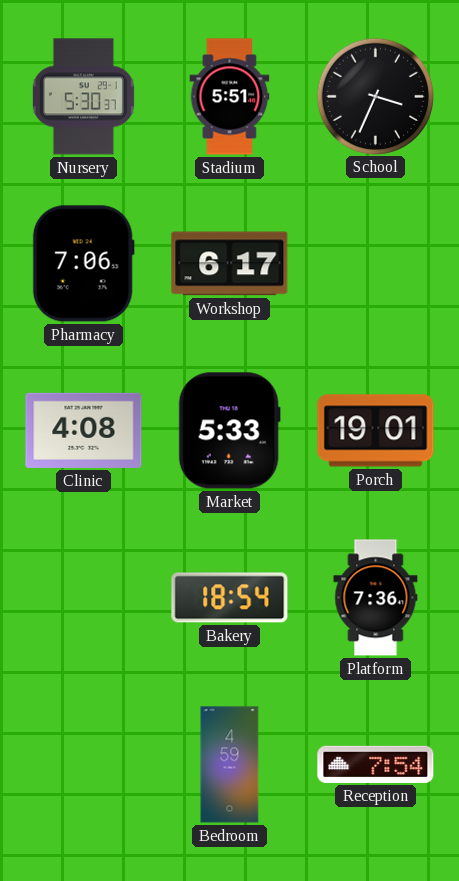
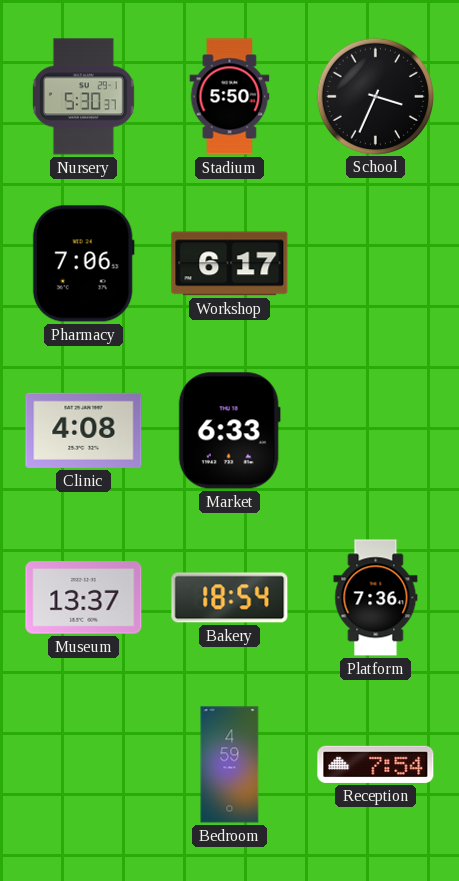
Stadium: 5:51 -> 5:50
Market: 5:33 -> 6:33
Porch: 19:01 -> none
Museum: none -> 13:37
